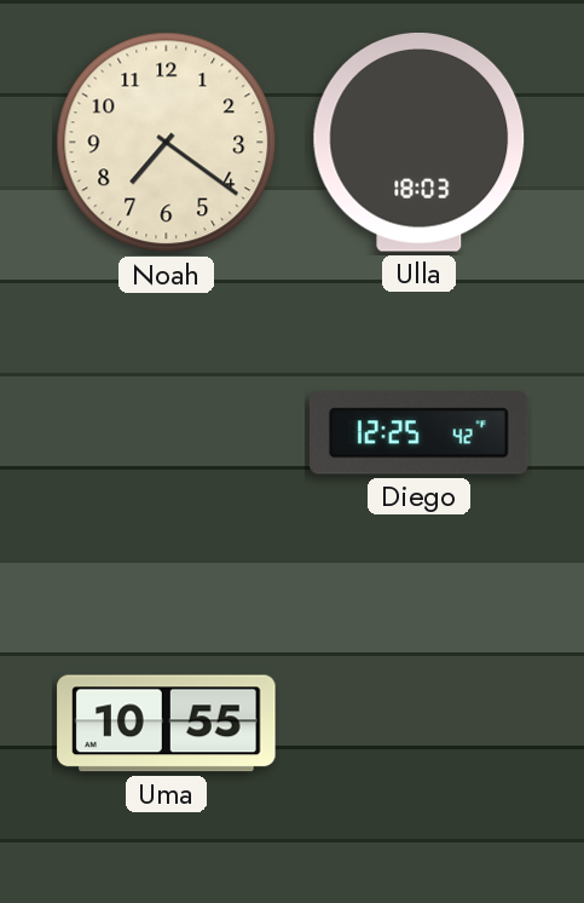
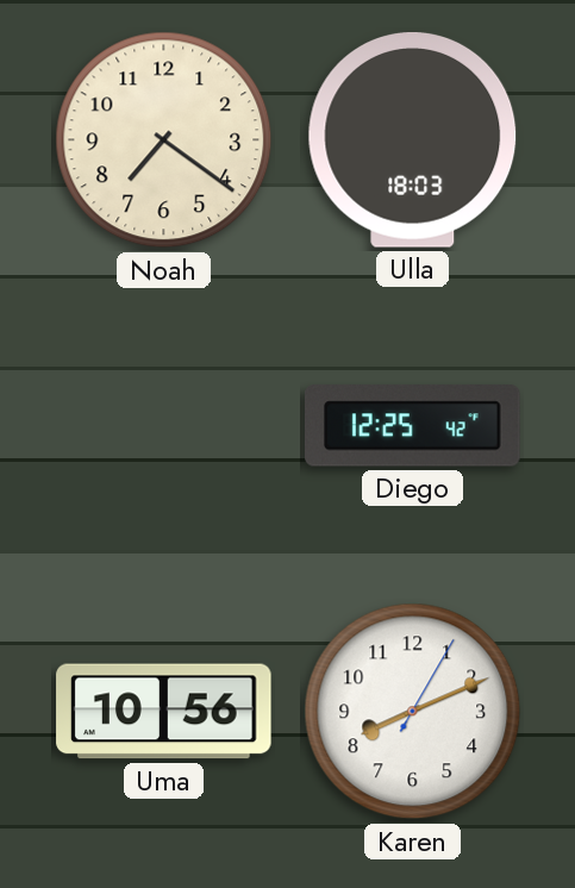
Uma: 10:55 -> 10:56
Karen: none -> 8:11
